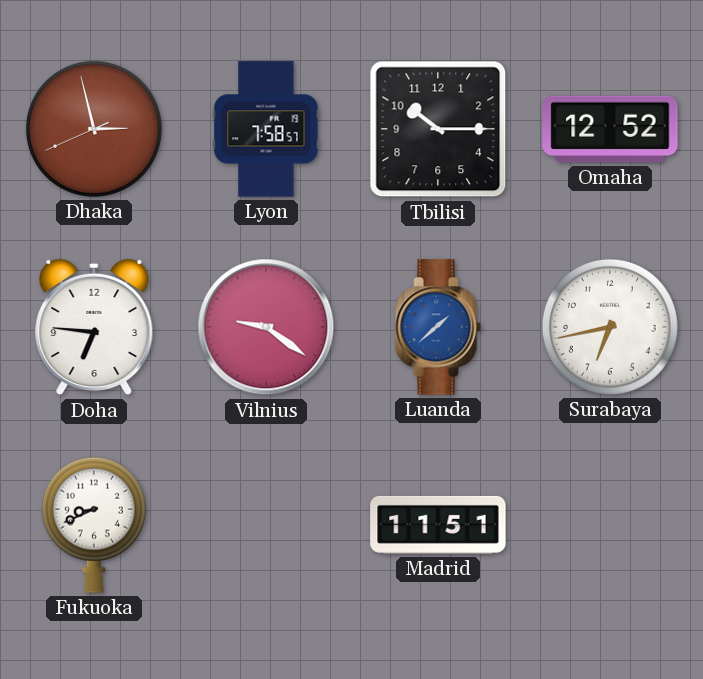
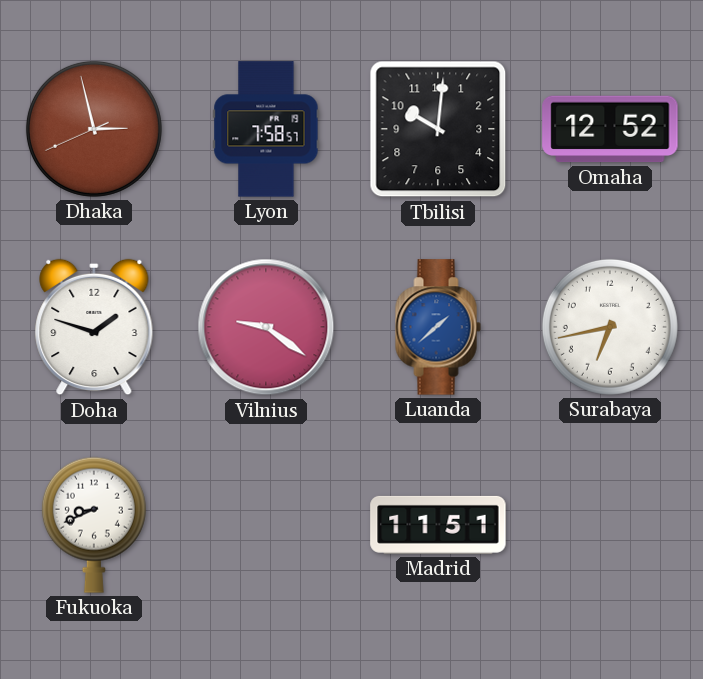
Tbilisi: 10:15 -> 10:01
Doha: 6:46 -> 1:48
